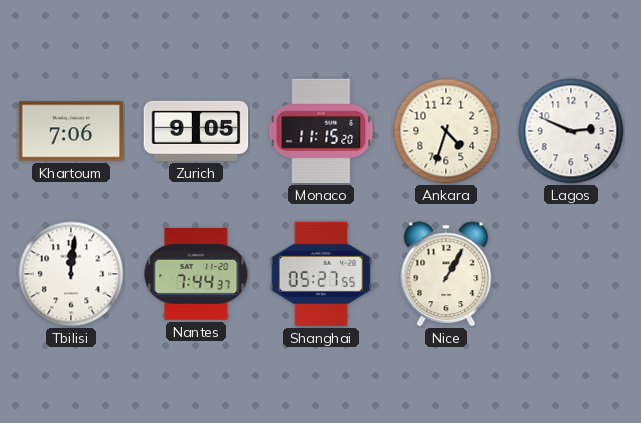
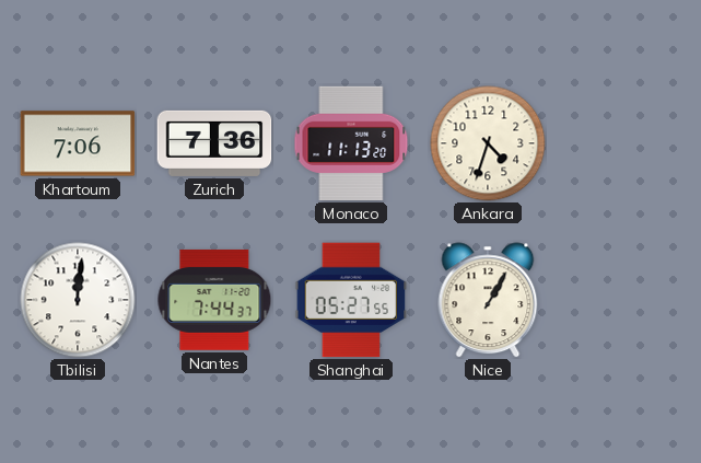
Zurich: 9:05 -> 7:36
Monaco: 11:15 -> 11:13
Lagos: 2:49 -> none
